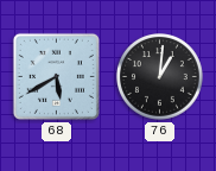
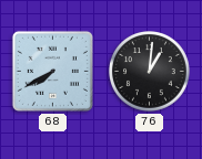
68: 5:40 -> 7:40
